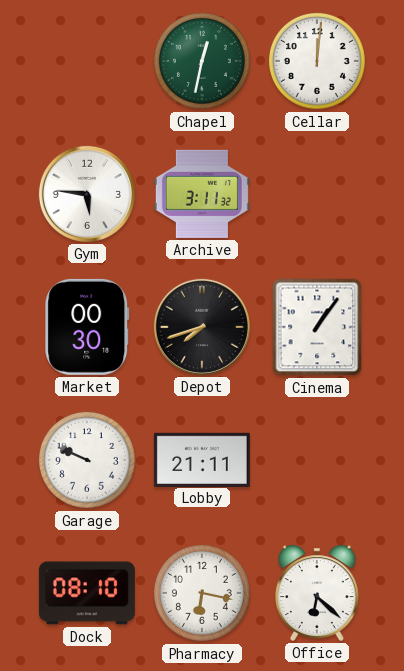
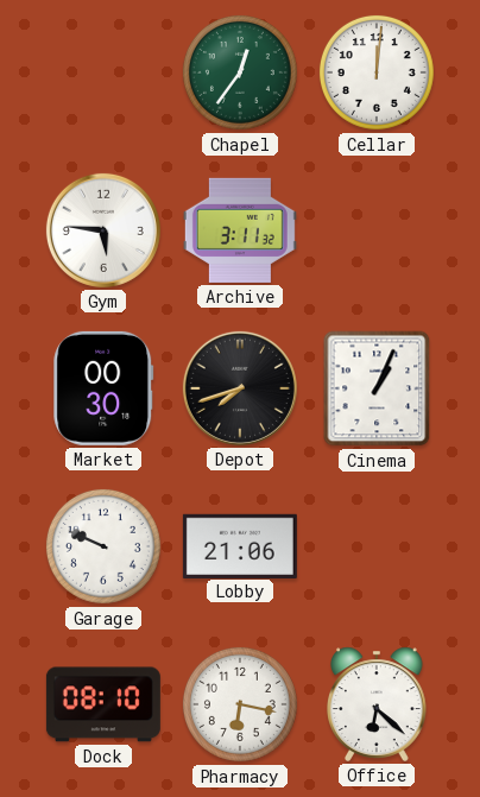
Chapel: 12:32 -> 12:36
Cinema: 1:06 -> 1:04
Lobby: 21:11 -> 21:06
